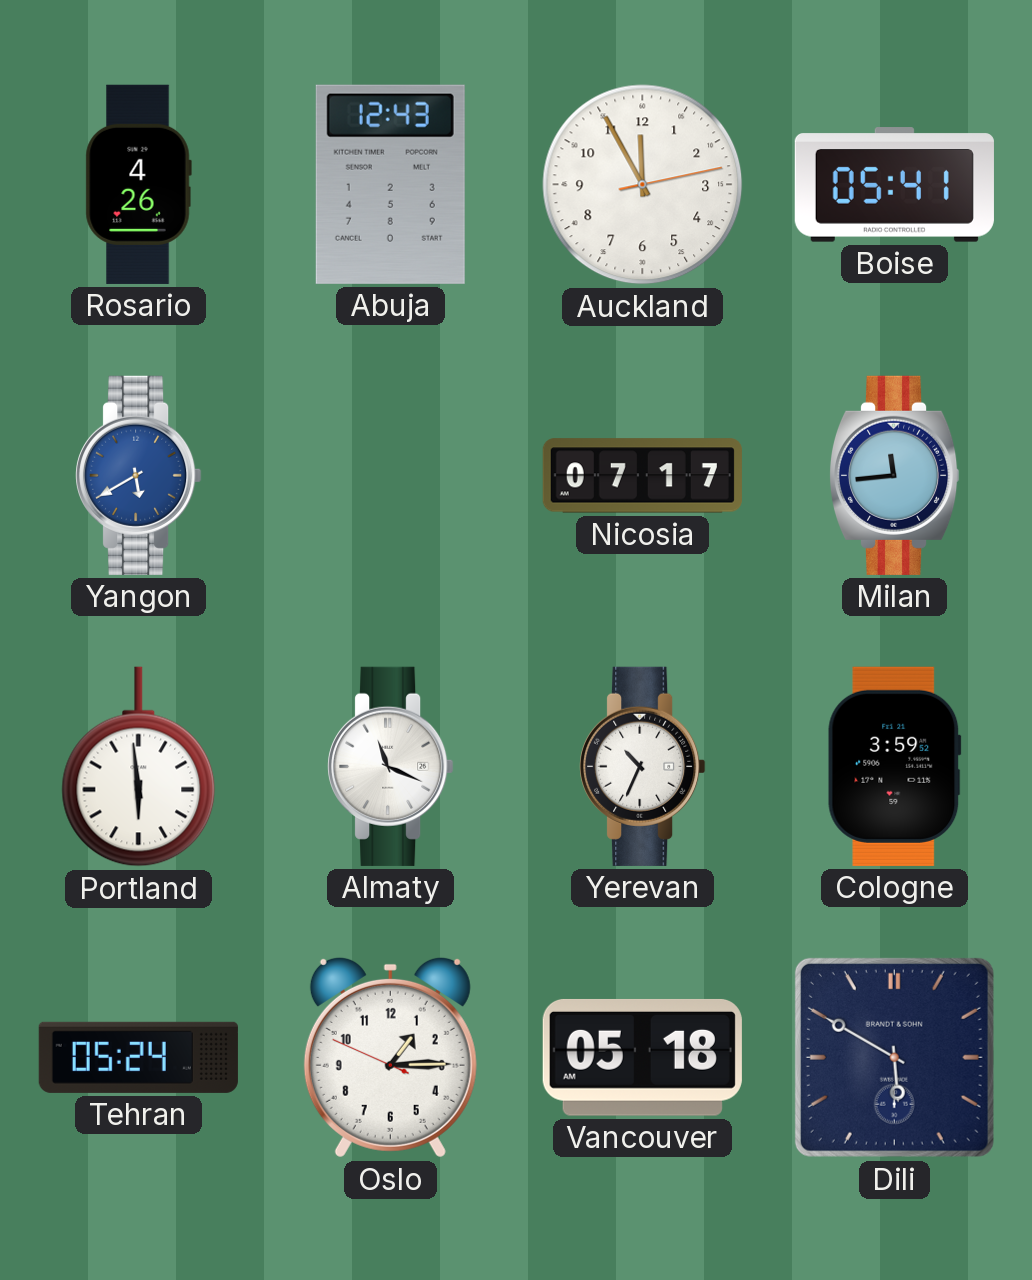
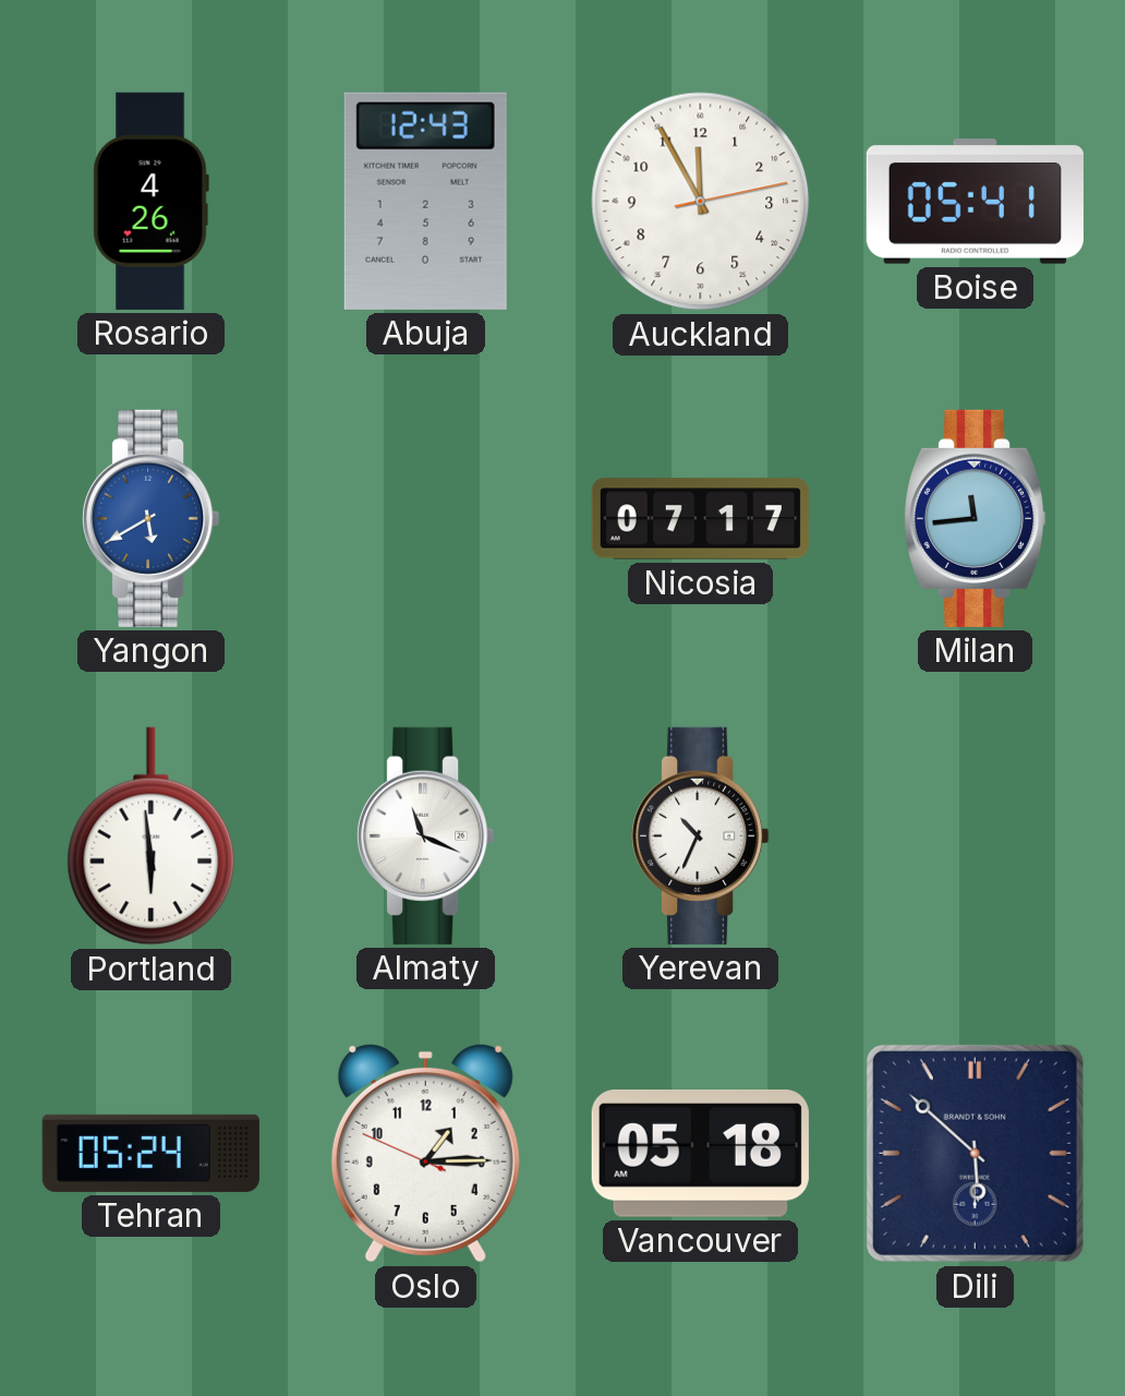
Cologne: 3:59 -> none
Dili: 5:50 -> 5:52
